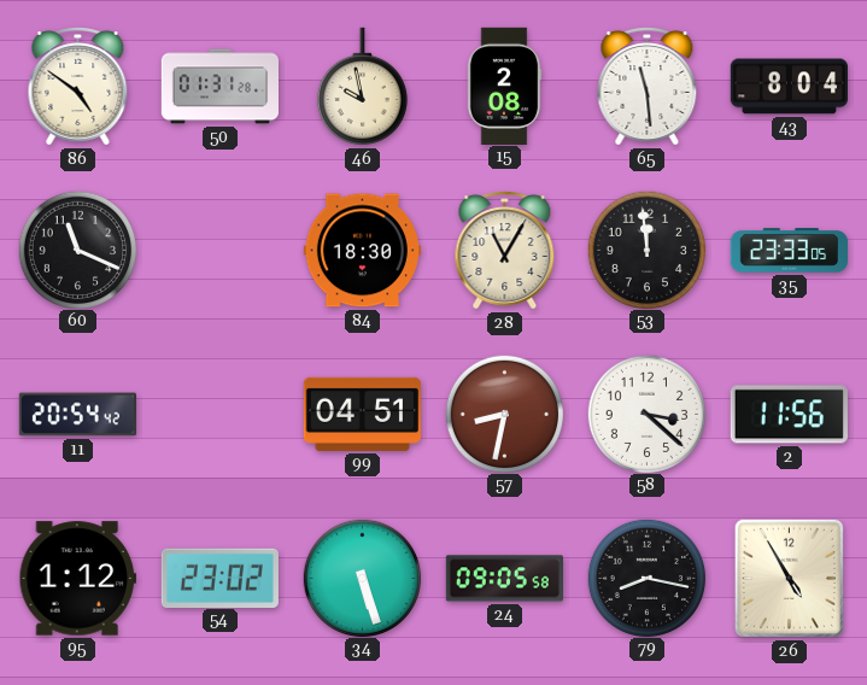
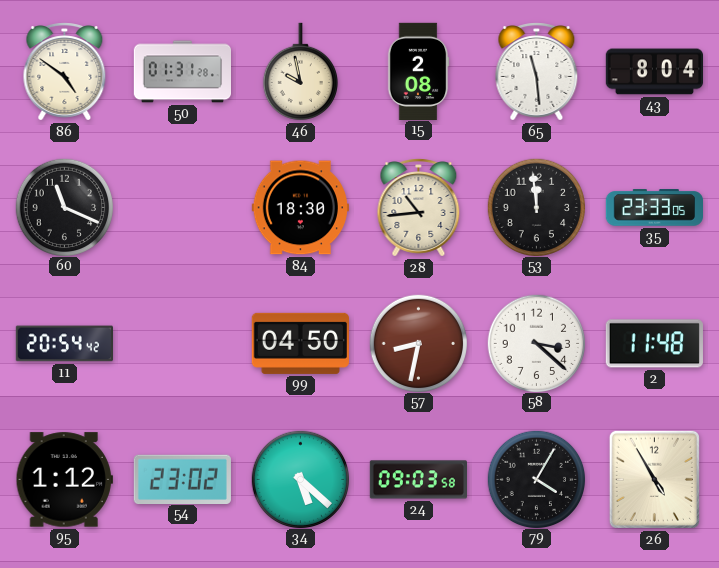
28: 11:05 -> 10:44
99: 04:51 -> 04:50
2: 11:56 -> 11:48
34: 5:27 -> 5:22
24: 09:05 -> 09:03
79: 8:17 -> 4:05
